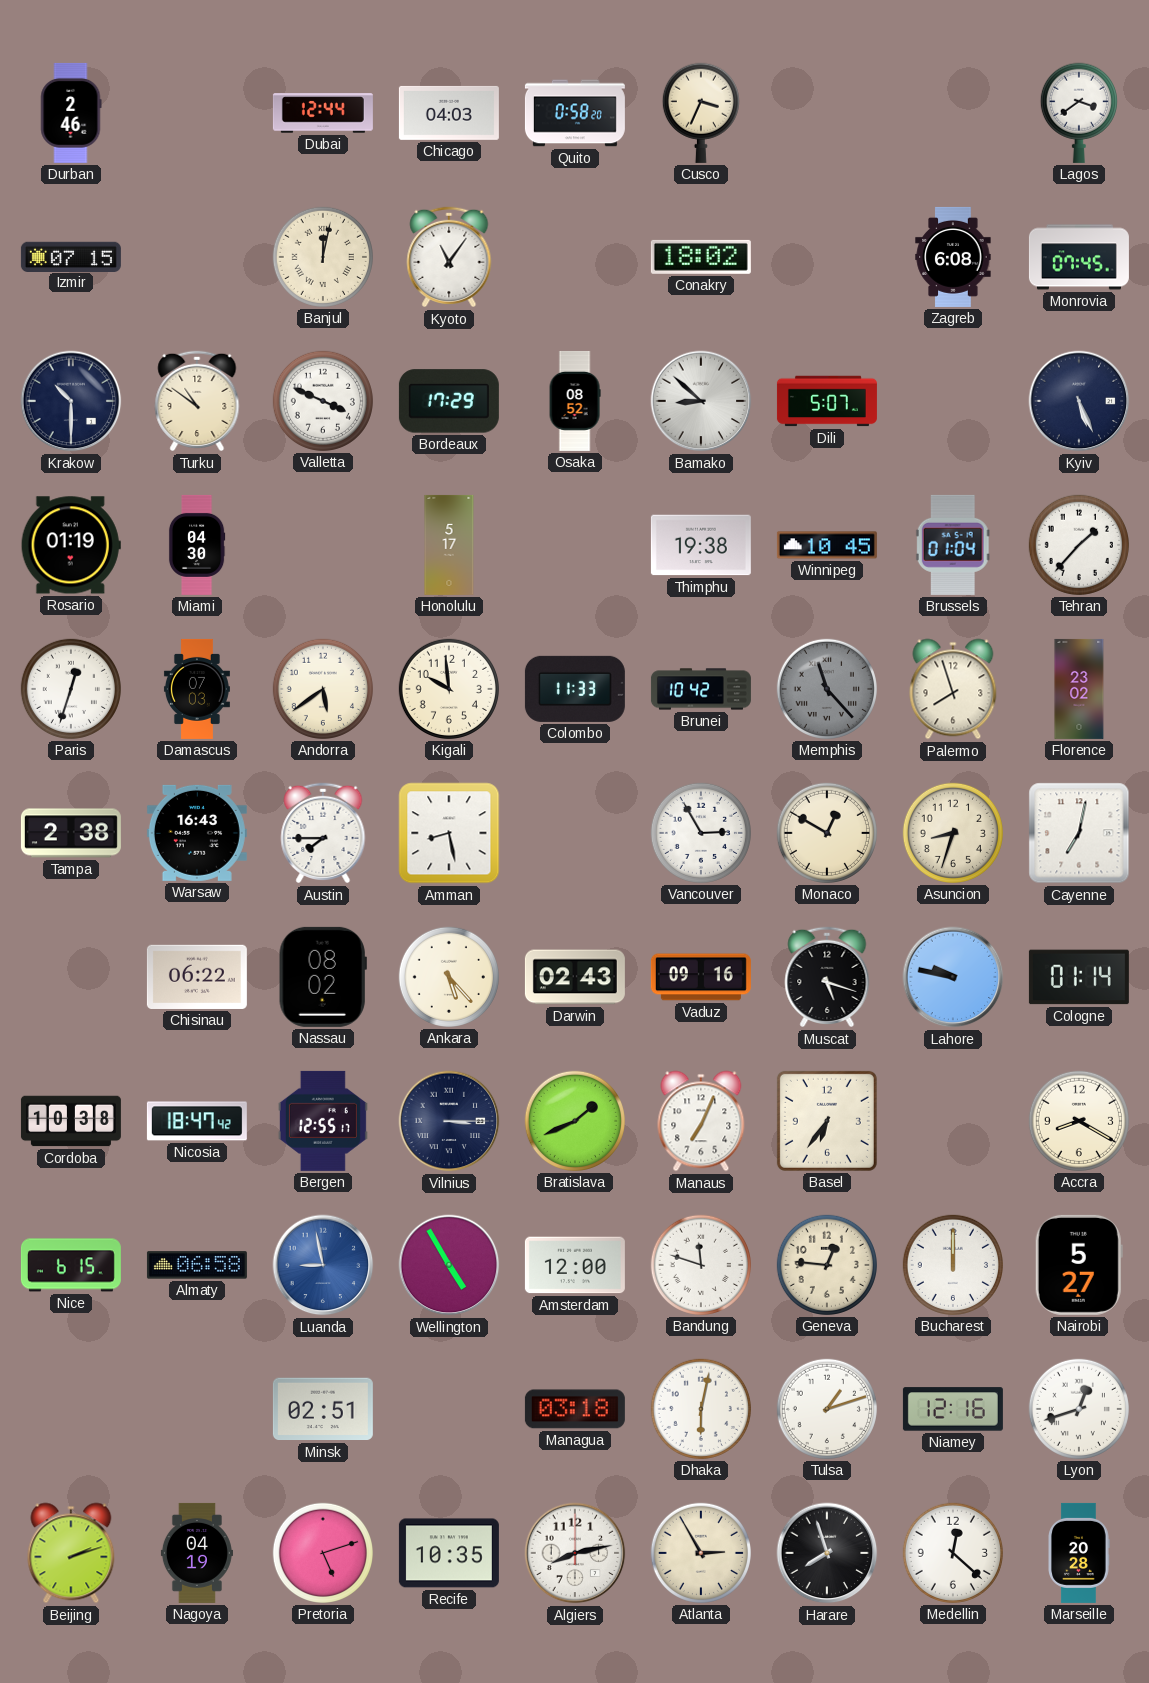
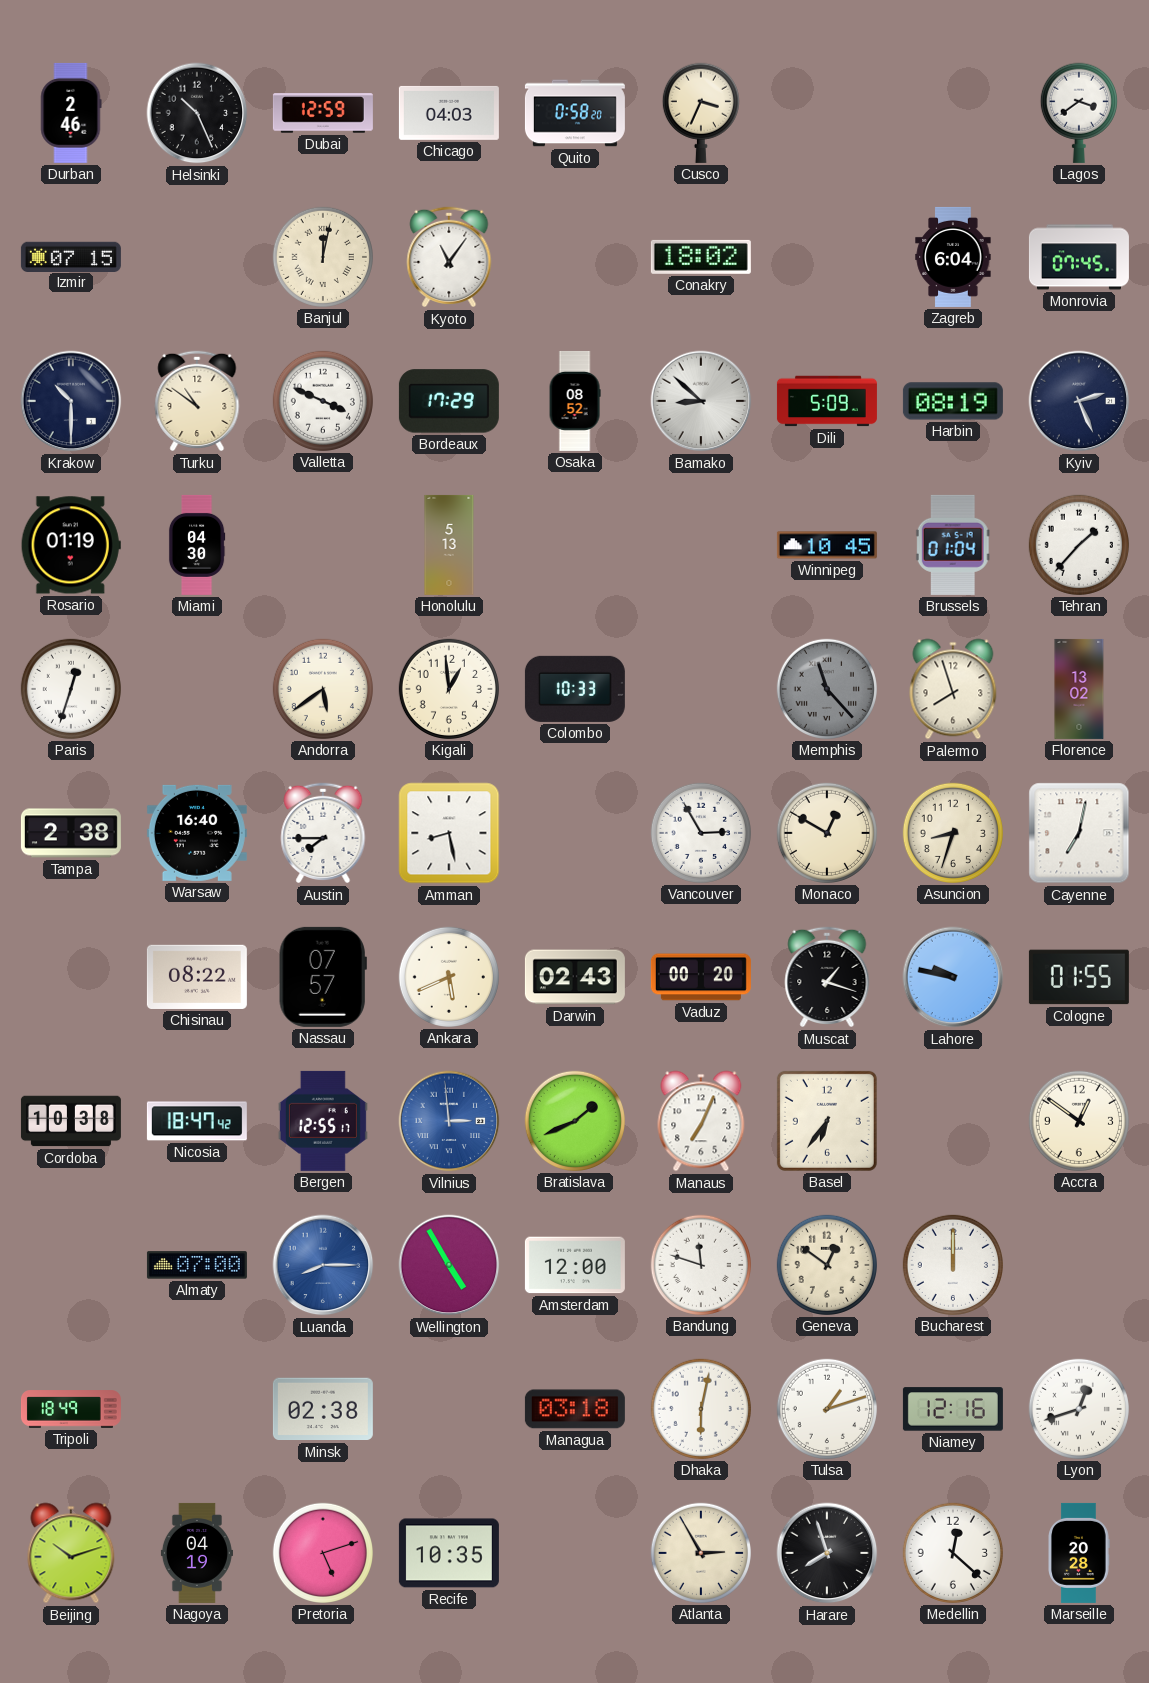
Helsinki: none -> 10:26
Dubai: 12:44 -> 12:59
Zagreb: 6:08 -> 6:04
Dili: 5:07 -> 5:09
Harbin: none -> 08:19
Kyiv: 5:26 -> 2:26
Honolulu: 5:17 -> 5:13
Thimphu: 19:38 -> none
Damascus: 07:03 -> none
Kigali: 9:59 -> 12:59
Colombo: 11:33 -> 10:33
Brunei: 10:42 -> none
Florence: 23:02 -> 13:02
Warsaw: 16:43 -> 16:40
Chisinau: 06:22 -> 08:22
Nassau: 08:02 -> 07:57
Ankara: 5:23 -> 5:41
Vaduz: 09:16 -> 00:20
Muscat: 5:18 -> 1:18
Cologne: 01:14 -> 01:55
Vilnius: 3:15 -> 2:59
Vilnius dial: navy -> blue
Accra: 8:20 -> 12:51
Nice: 6:15 -> none
Almaty: 06:58 -> 07:00
Luanda: 8:58 -> 8:15
Geneva: 12:46 -> 12:51
Nairobi: 5:27 -> none
Tripoli: none -> 18:49
Minsk: 02:51 -> 02:38
Beijing: 2:12 -> 10:12
Algiers: 8:13 -> none
